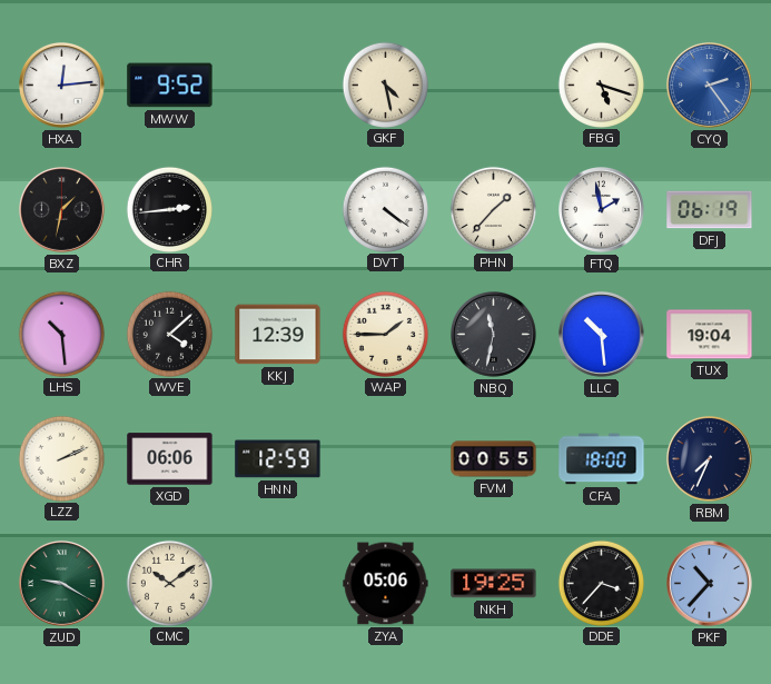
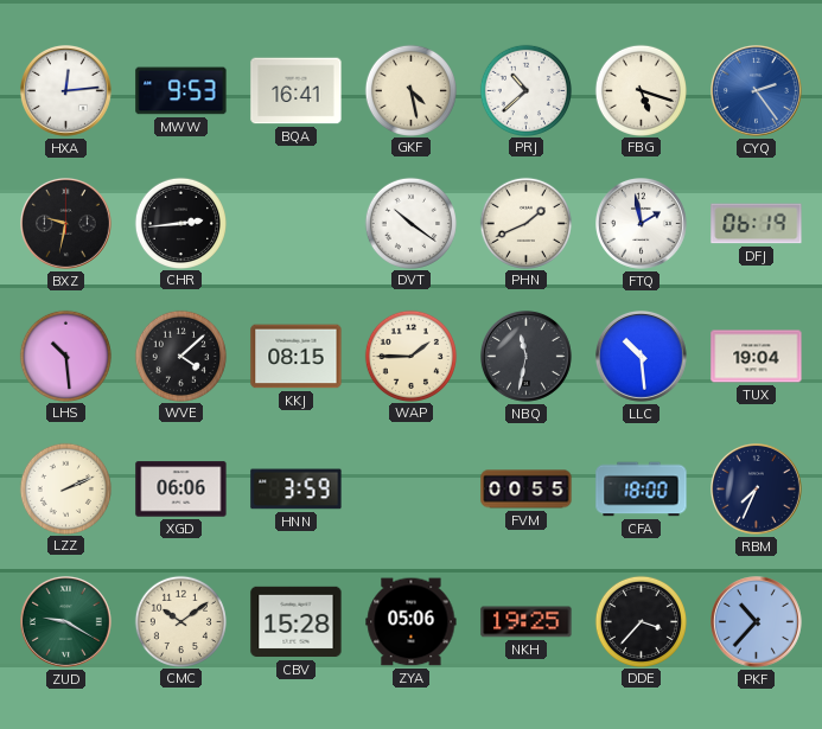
MWW: 9:52 -> 9:53
BQA: none -> 16:41
PRJ: none -> 10:38
BXZ: 1:32 -> 9:32
DVT: 4:21 -> 10:21
PHN: 1:37 -> 1:41
KKJ: 12:39 -> 08:15
HNN: 12:59 -> 3:59
CBV: none -> 15:28
